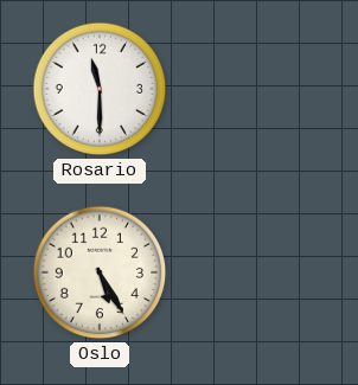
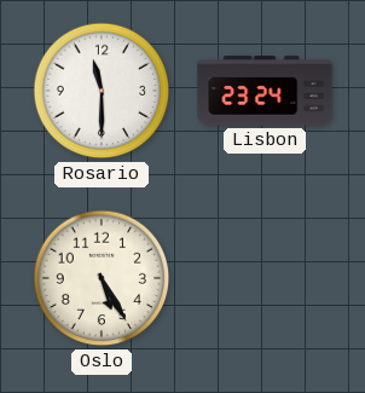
Lisbon: none -> 23:24
